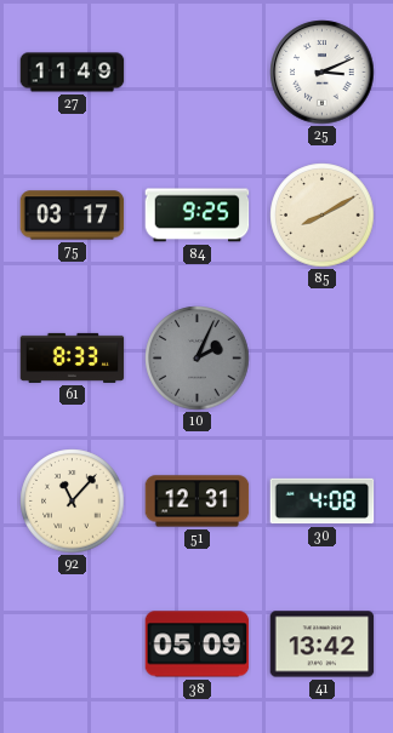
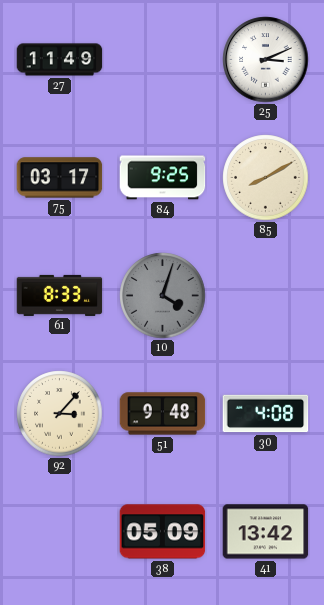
10: 2:04 -> 4:03
92: 11:07 -> 3:07
51: 12:31 -> 9:48
